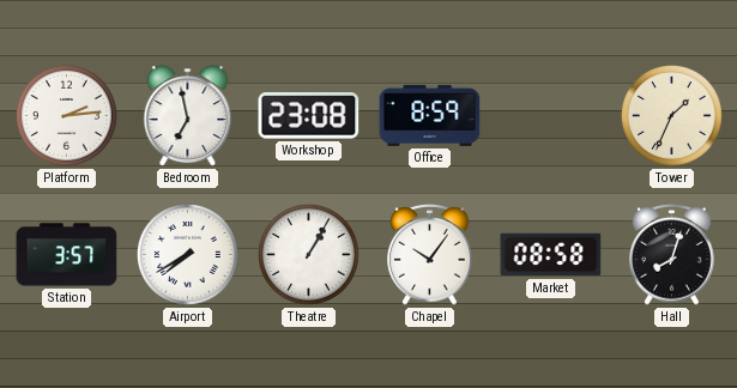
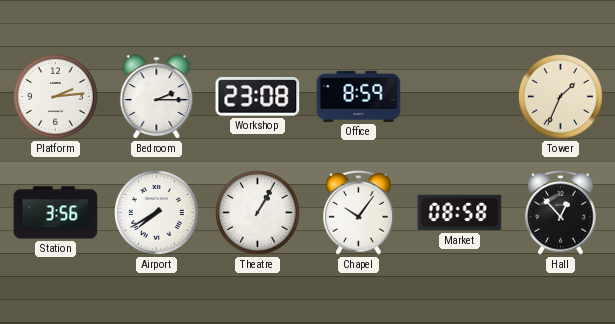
Bedroom: 6:58 -> 2:15
Station: 3:57 -> 3:56
Hall: 8:03 -> 12:53
